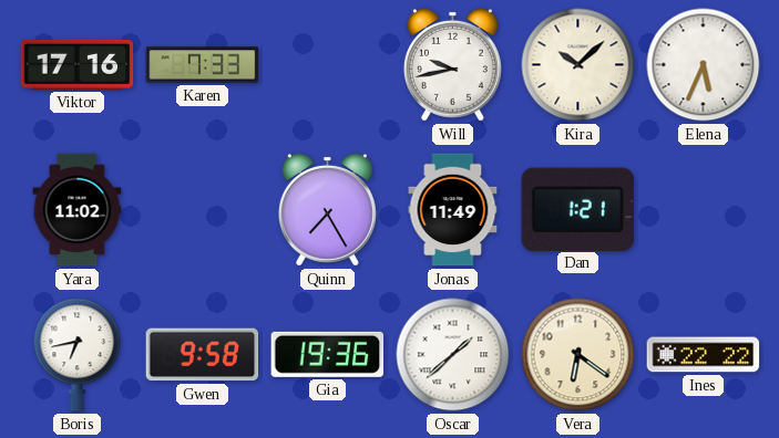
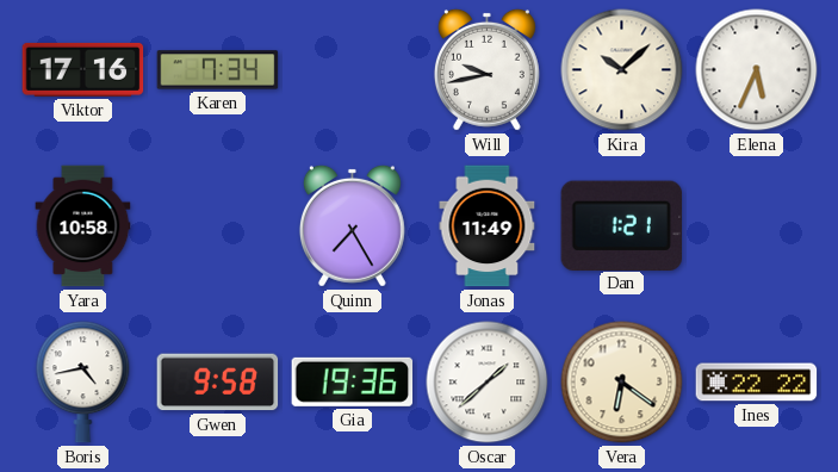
Karen: 7:33 -> 7:34
Yara: 11:02 -> 10:58
Boris: 6:43 -> 4:43
